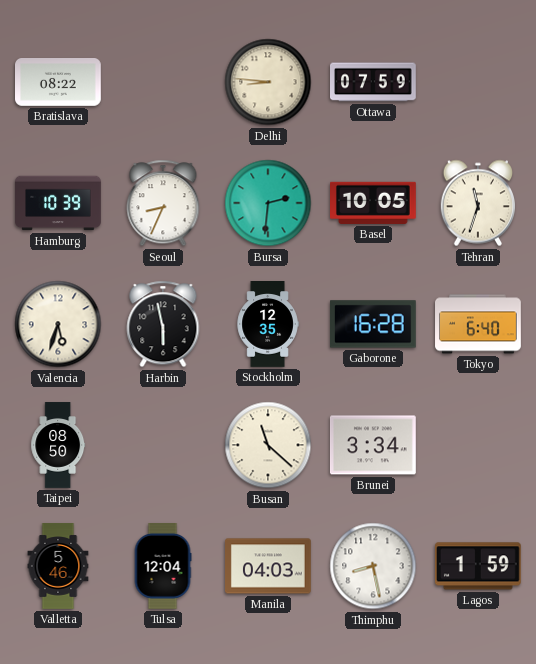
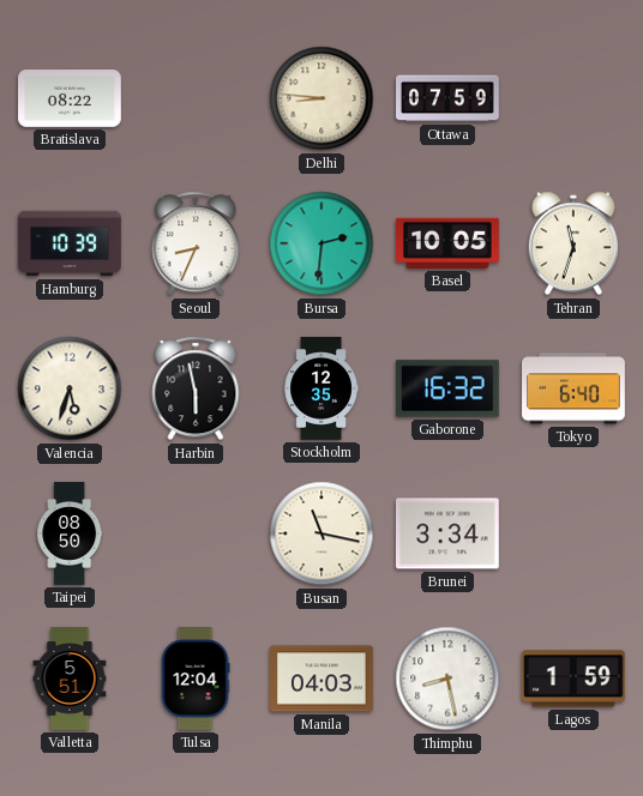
Gaborone: 16:28 -> 16:32
Busan: 11:22 -> 11:17
Valletta: 5:46 -> 5:51
